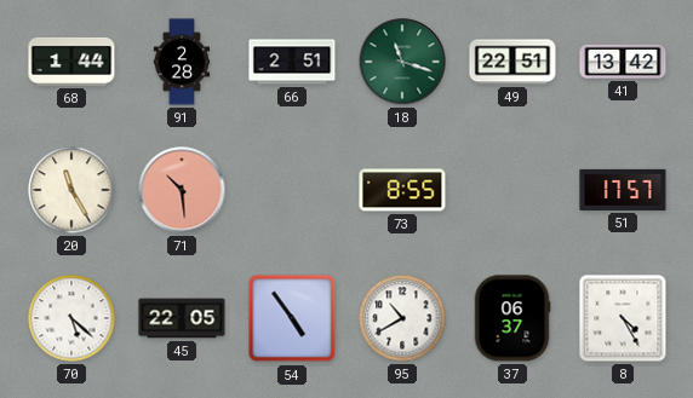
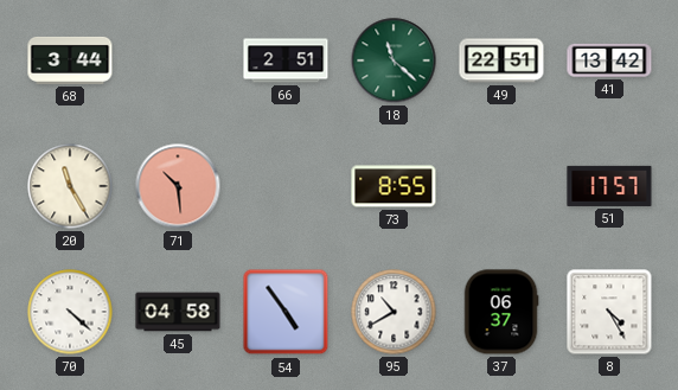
68: 1:44 -> 3:44
91: 2:28 -> none
18: 11:18 -> 11:22
70: 5:22 -> 4:22
45: 22:05 -> 04:58
